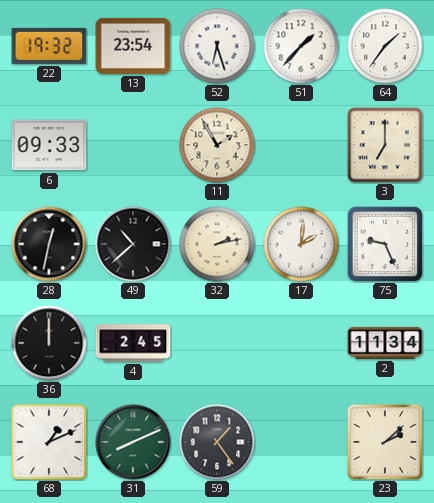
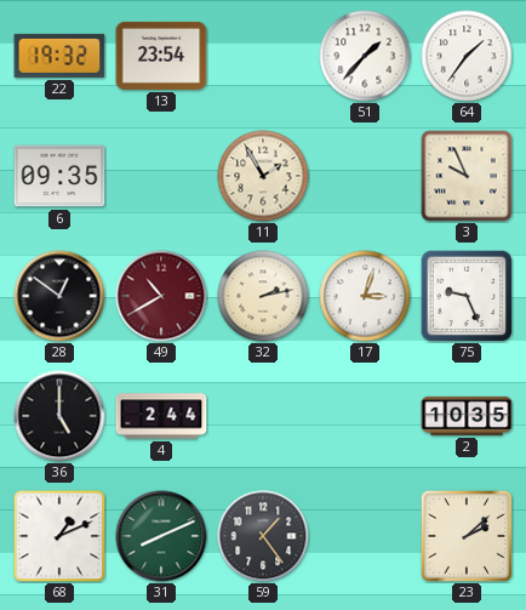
52: 6:27 -> none
6: 09:33 -> 09:35
3: 7:00 -> 9:56
28: 12:32 -> 12:51
49: 10:38 -> 10:40
49 dial: black -> burgundy
17: 2:01 -> 3:03
36: 12:00 -> 5:00
4: 2:45 -> 2:44
2: 11:34 -> 10:35
